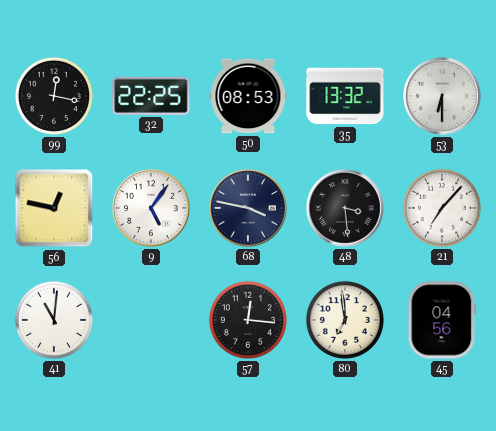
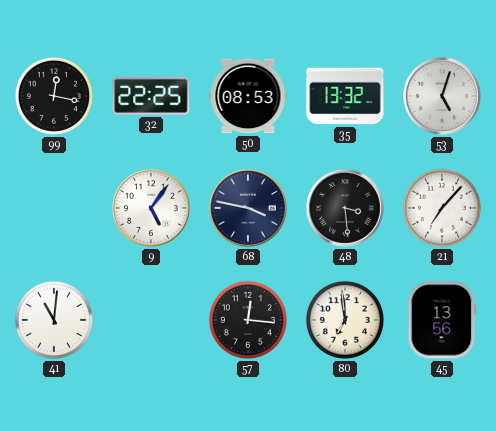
53: 6:30 -> 5:03
56: 12:47 -> none
45: 04:56 -> 13:56
